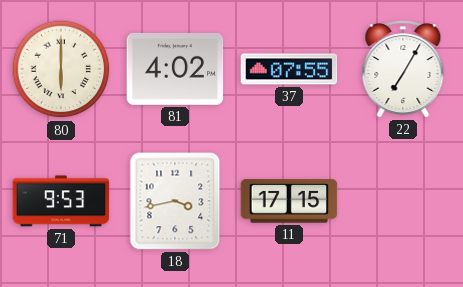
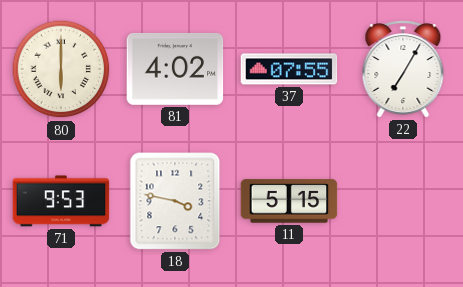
18: 3:43 -> 3:47
11: 17:15 -> 5:15
